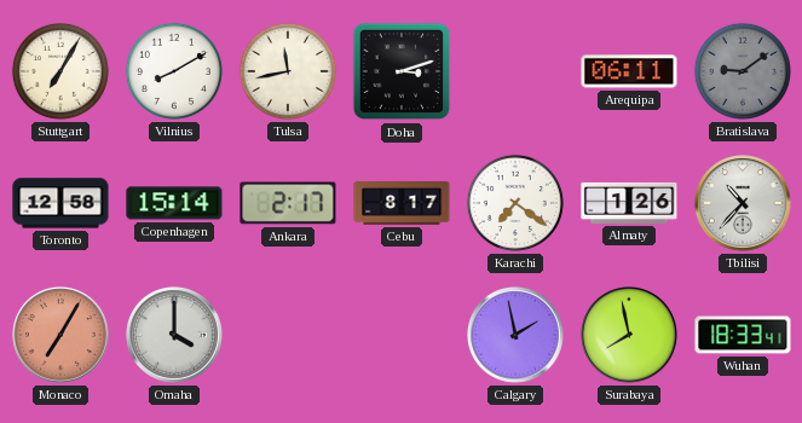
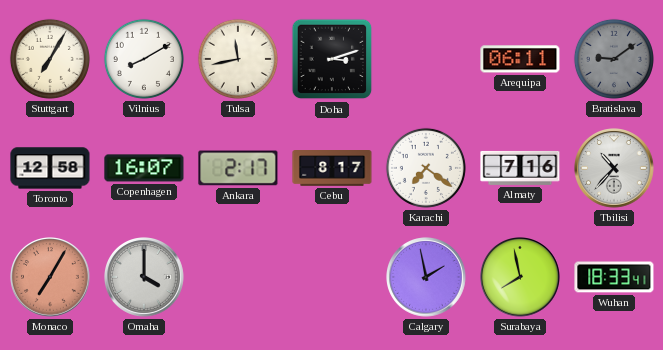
Copenhagen: 15:14 -> 16:07
Almaty: 1:26 -> 7:16
